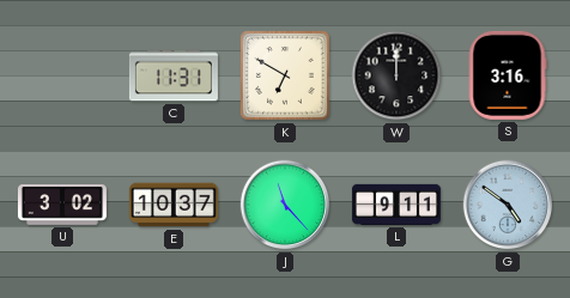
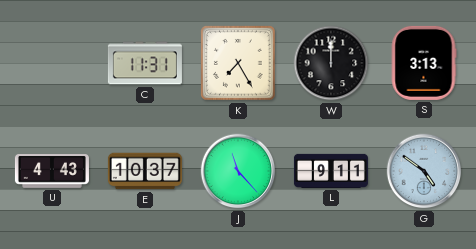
K: 6:50 -> 7:25
S: 3:16 -> 3:13
U: 3:02 -> 4:43
